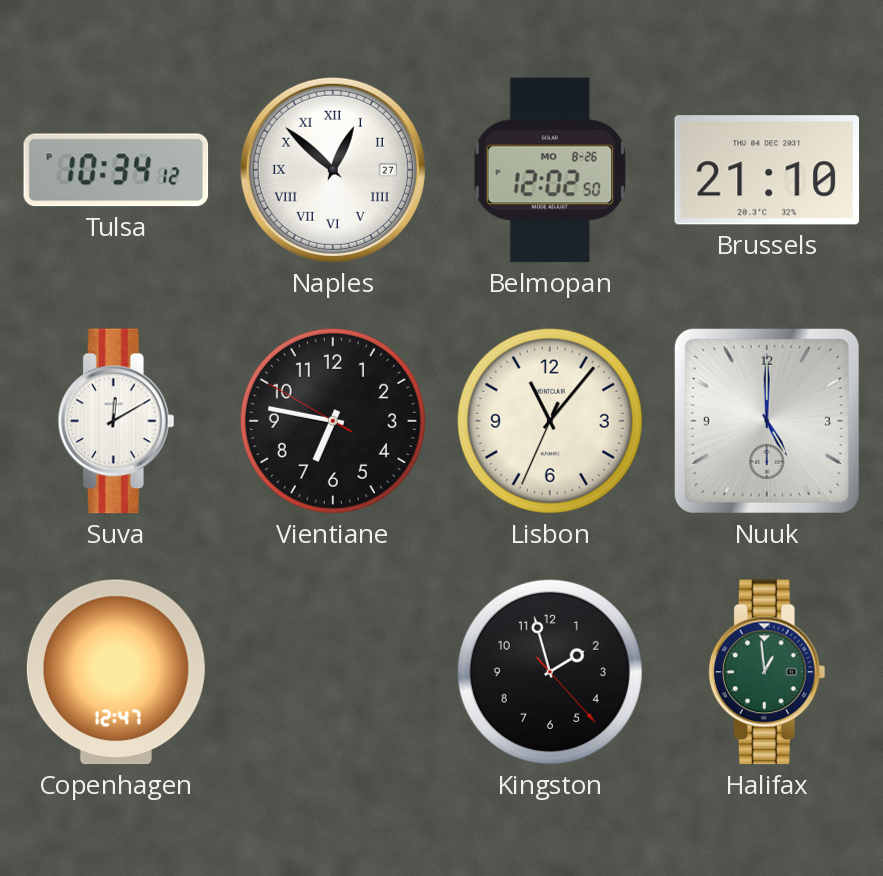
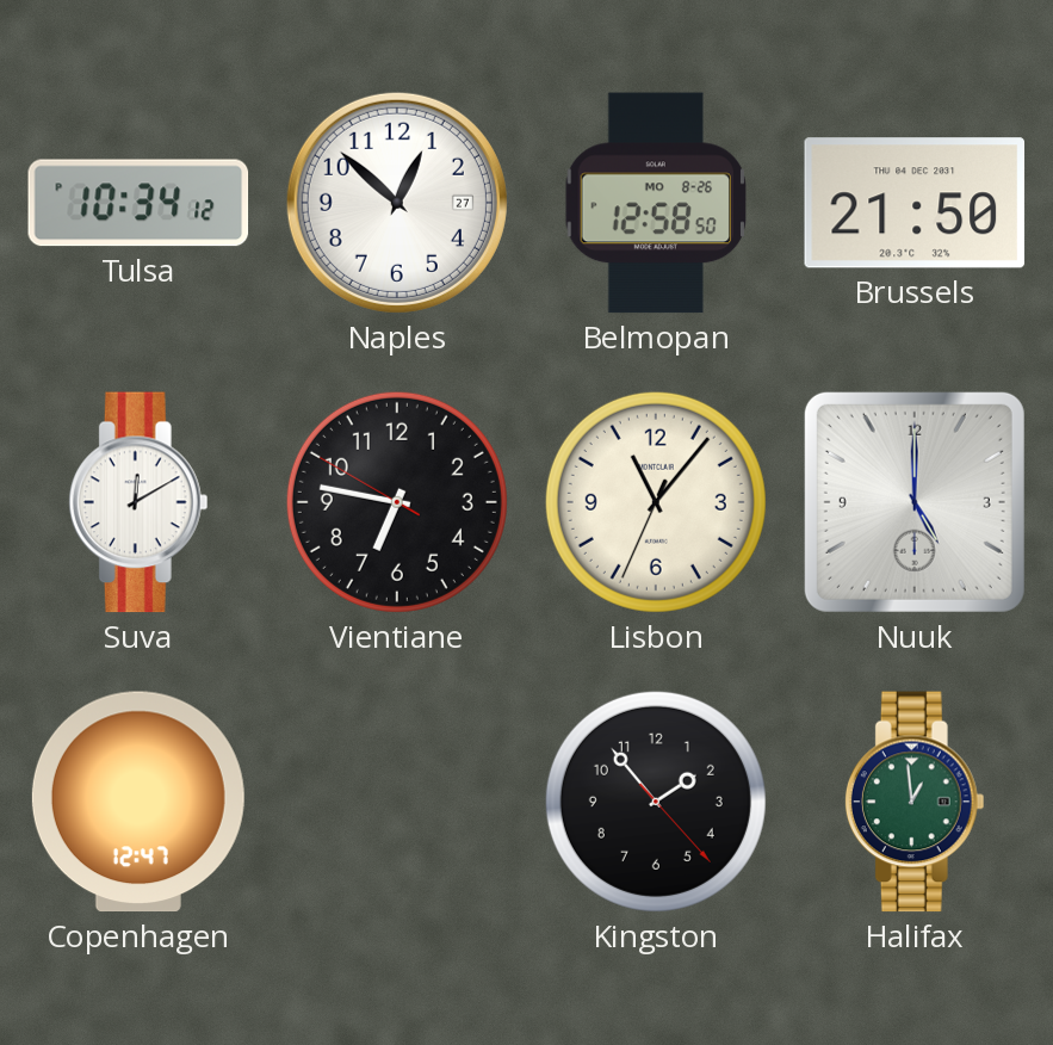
Naples numerals: Roman -> Arabic
Belmopan: 12:02 -> 12:58
Brussels: 21:10 -> 21:50
Kingston: 1:57 -> 1:53
